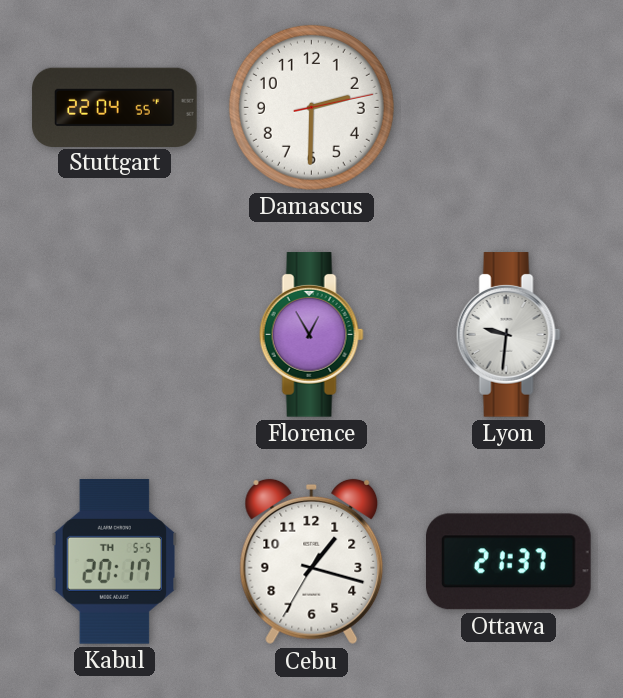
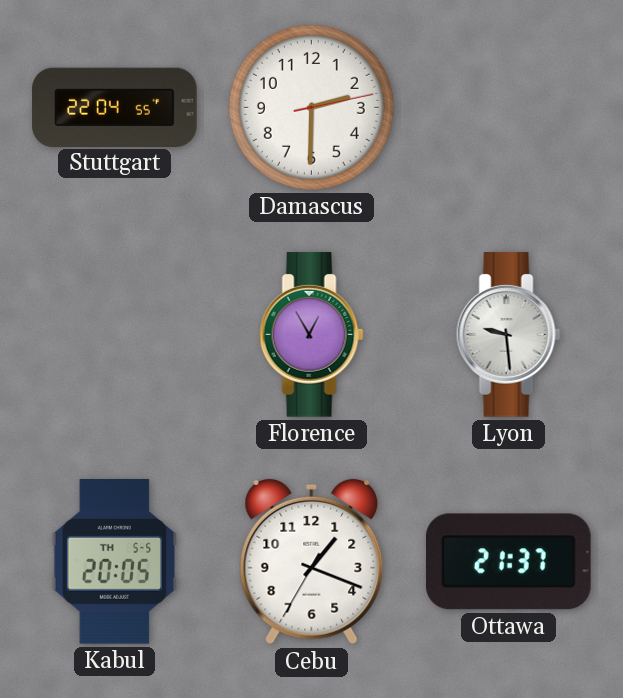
Lyon: 9:31 -> 9:29
Kabul: 20:17 -> 20:05
Cebu: 1:17 -> 1:18
